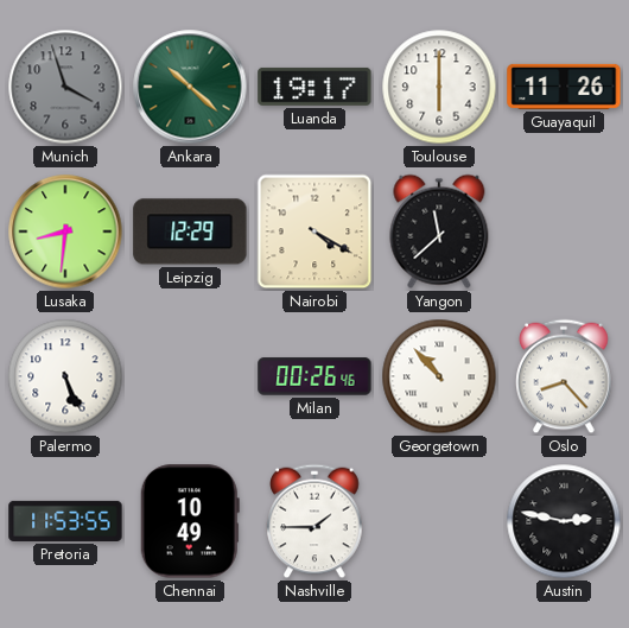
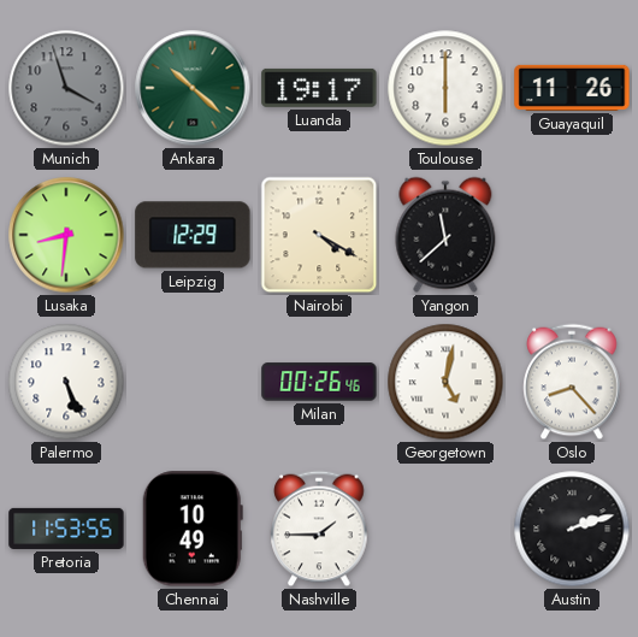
Georgetown: 10:53 -> 5:02
Austin: 2:47 -> 2:12
